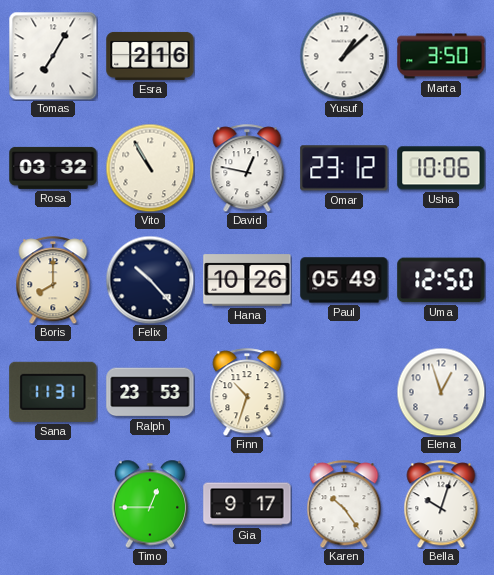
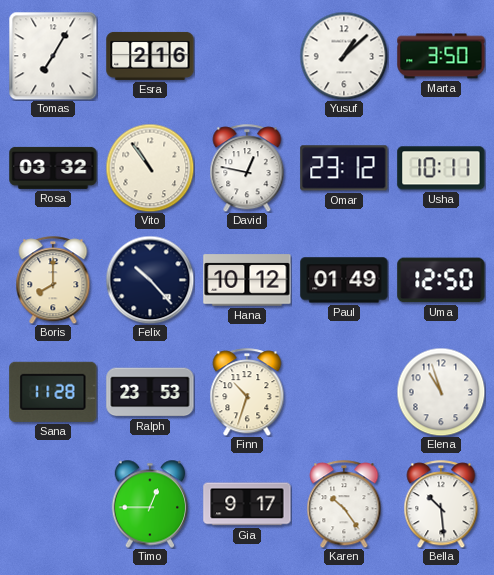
Vito: 10:55 -> 10:54
Usha: 10:06 -> 10:11
Hana: 10:26 -> 10:12
Paul: 05:49 -> 01:49
Sana: 11:31 -> 11:28
Elena: 12:57 -> 10:57
Bella: 10:03 -> 10:29
